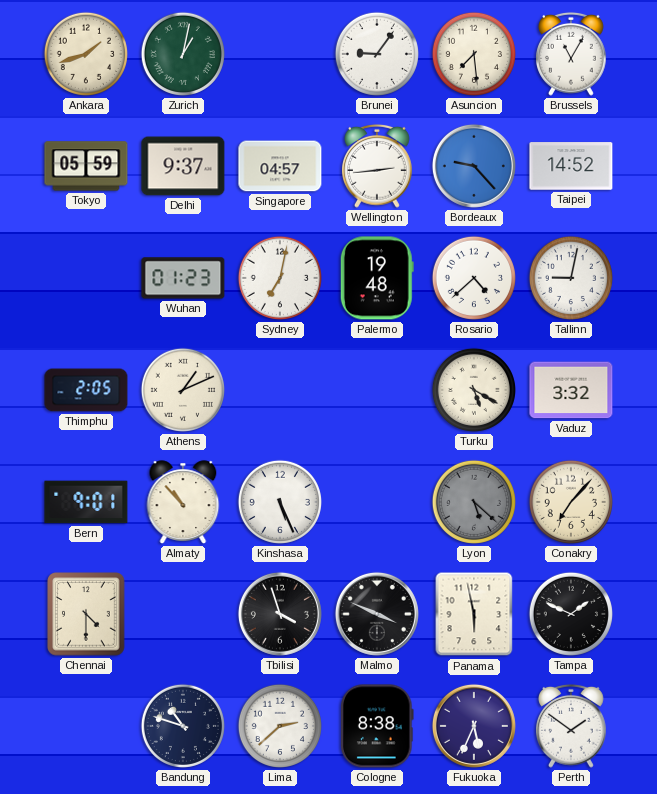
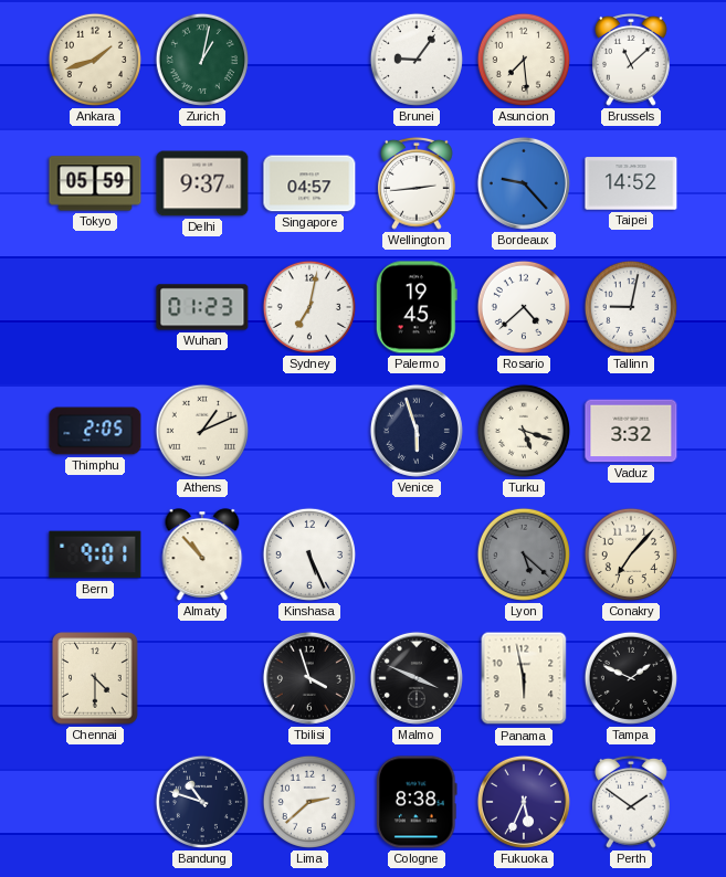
Brussels: 11:05 -> 11:08
Palermo: 19:48 -> 19:45
Venice: none -> 5:57
Turku: 5:20 -> 5:18
